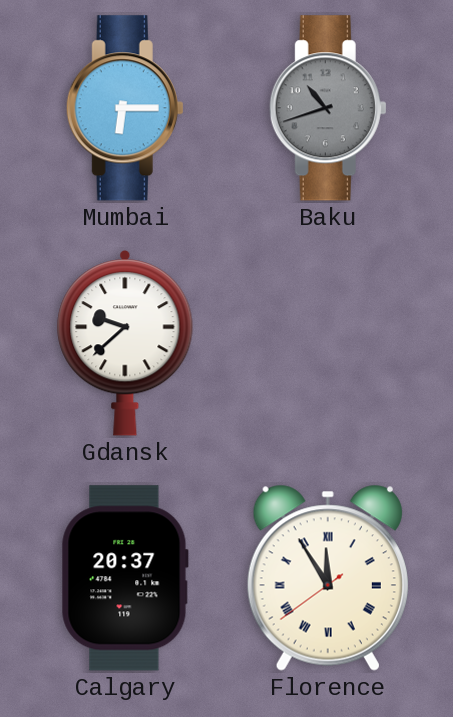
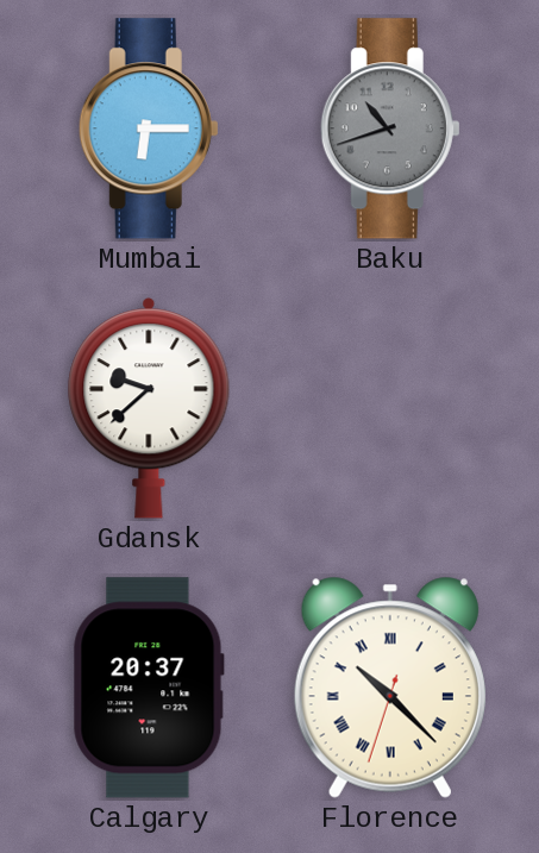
Florence: 11:54 -> 10:22
